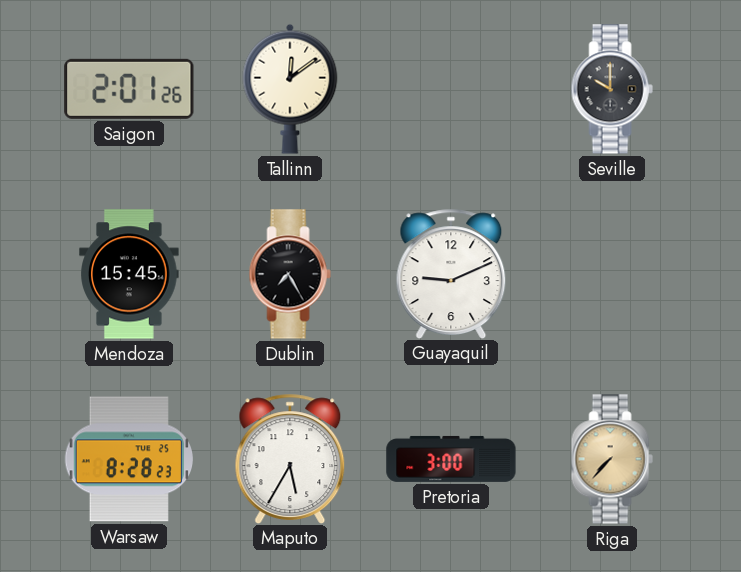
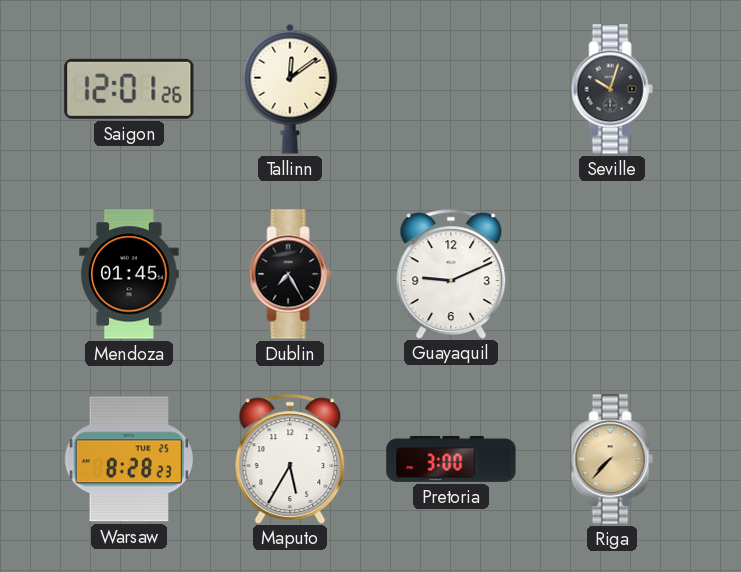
Saigon: 2:01 -> 12:01
Seville: 10:00 -> 10:03
Mendoza: 15:45 -> 01:45
